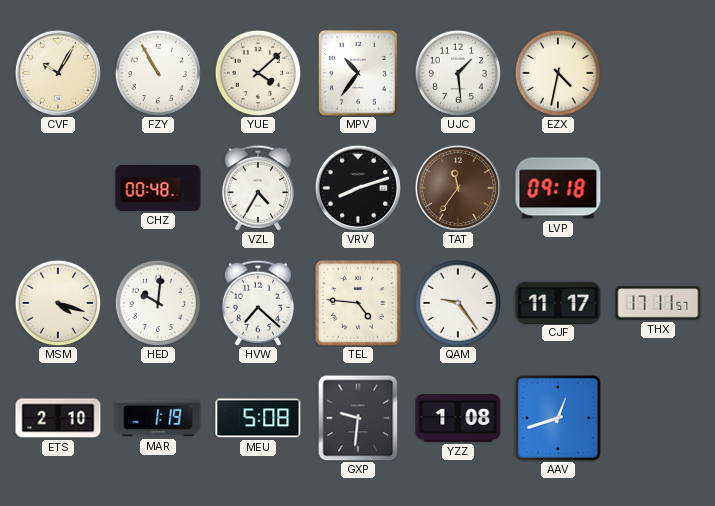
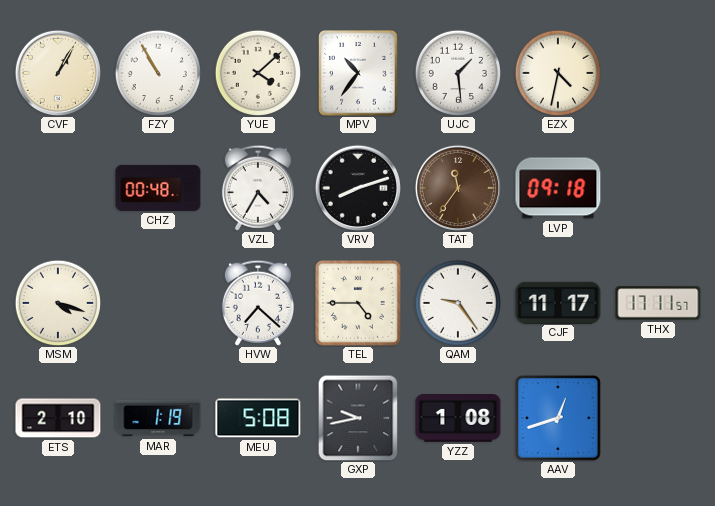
CVF: 10:05 -> 1:05
HED: 10:01 -> none
TEL: 4:46 -> 4:45
GXP: 9:31 -> 9:43
